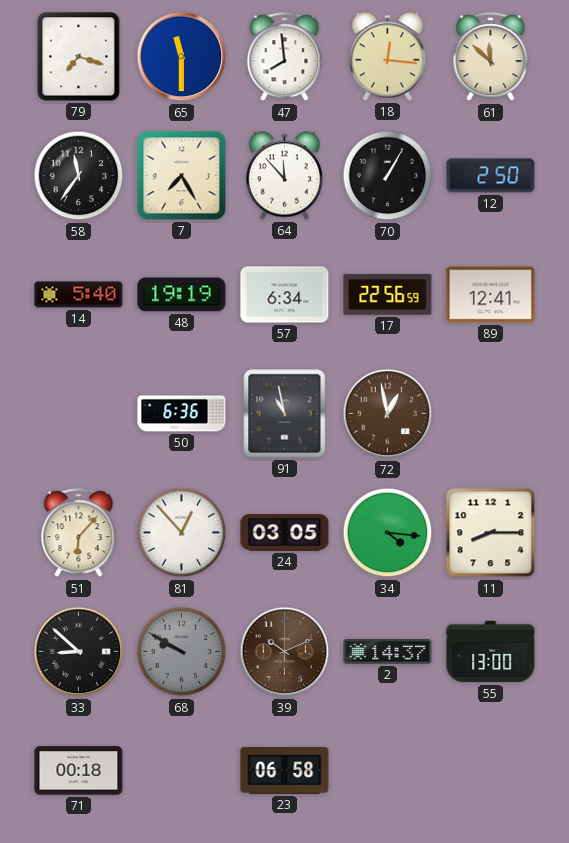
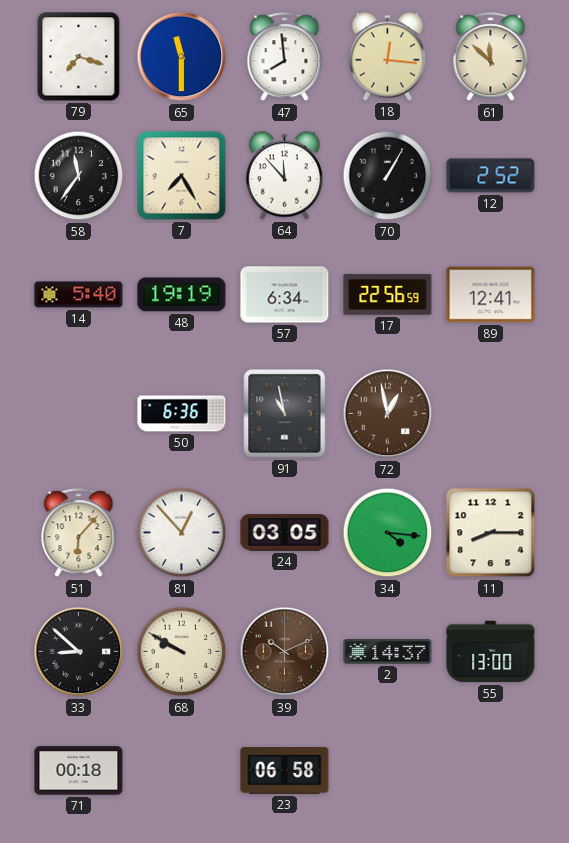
12: 2:50 -> 2:52
68 dial: grey -> cream
